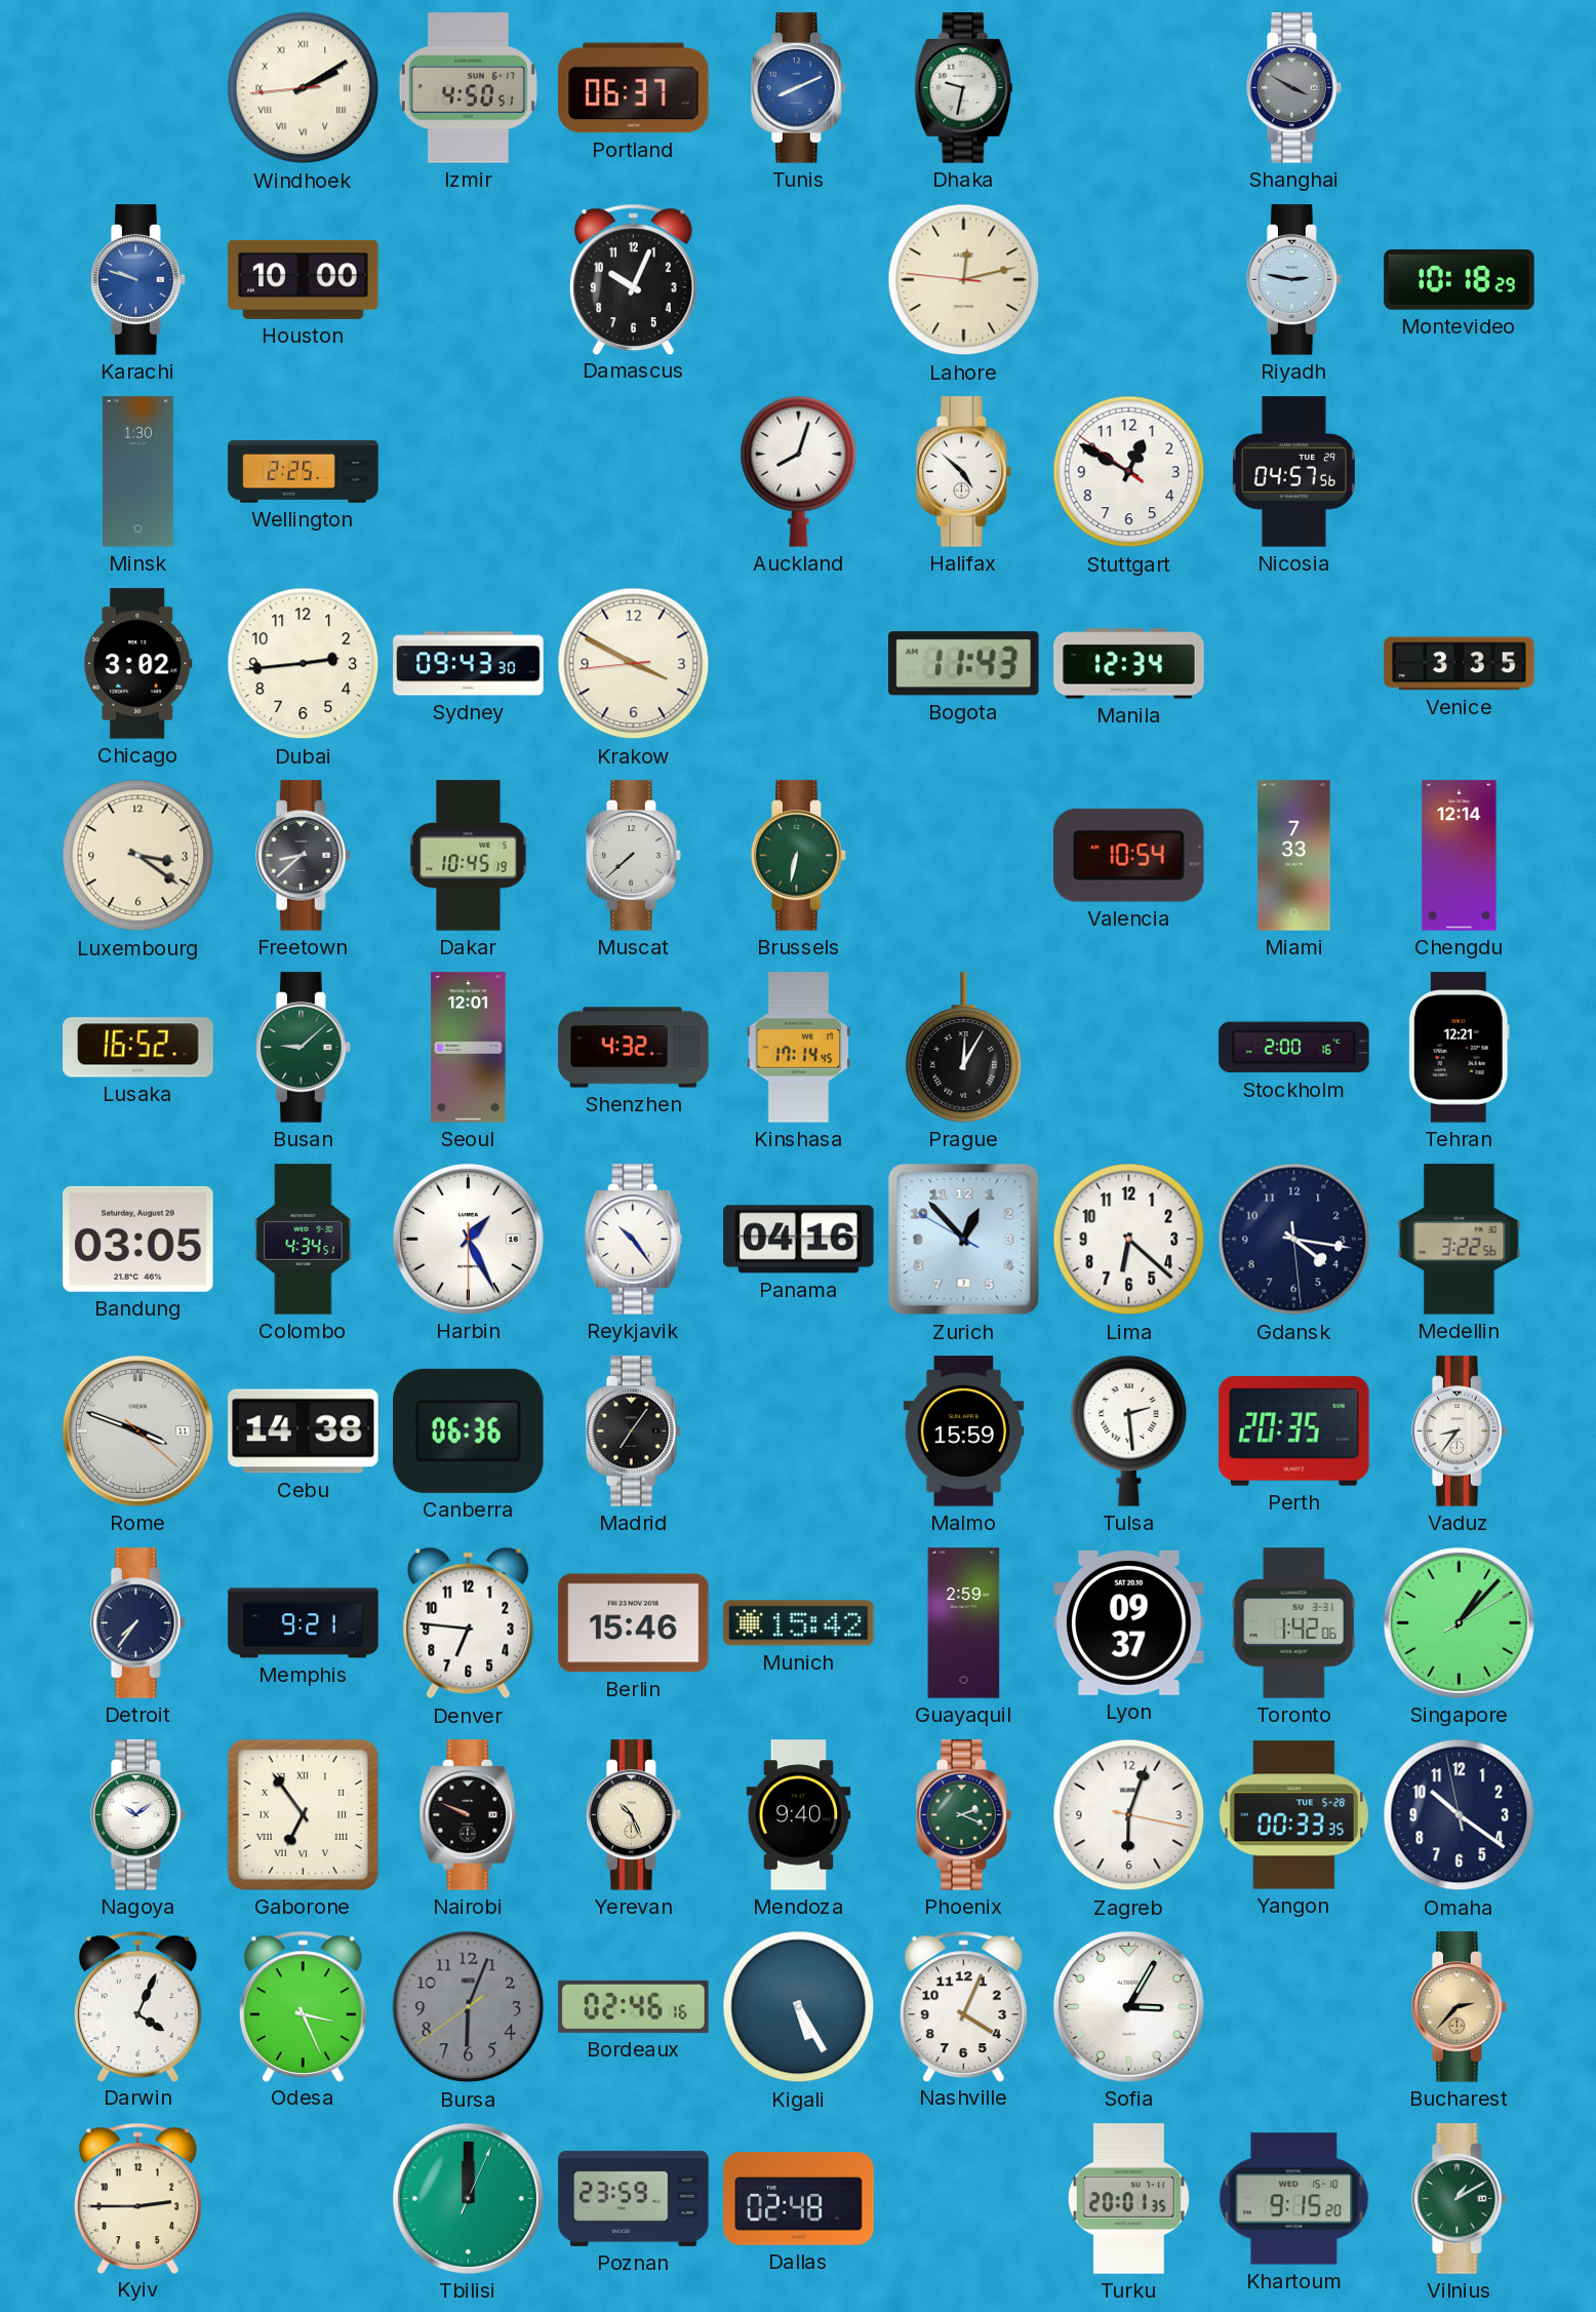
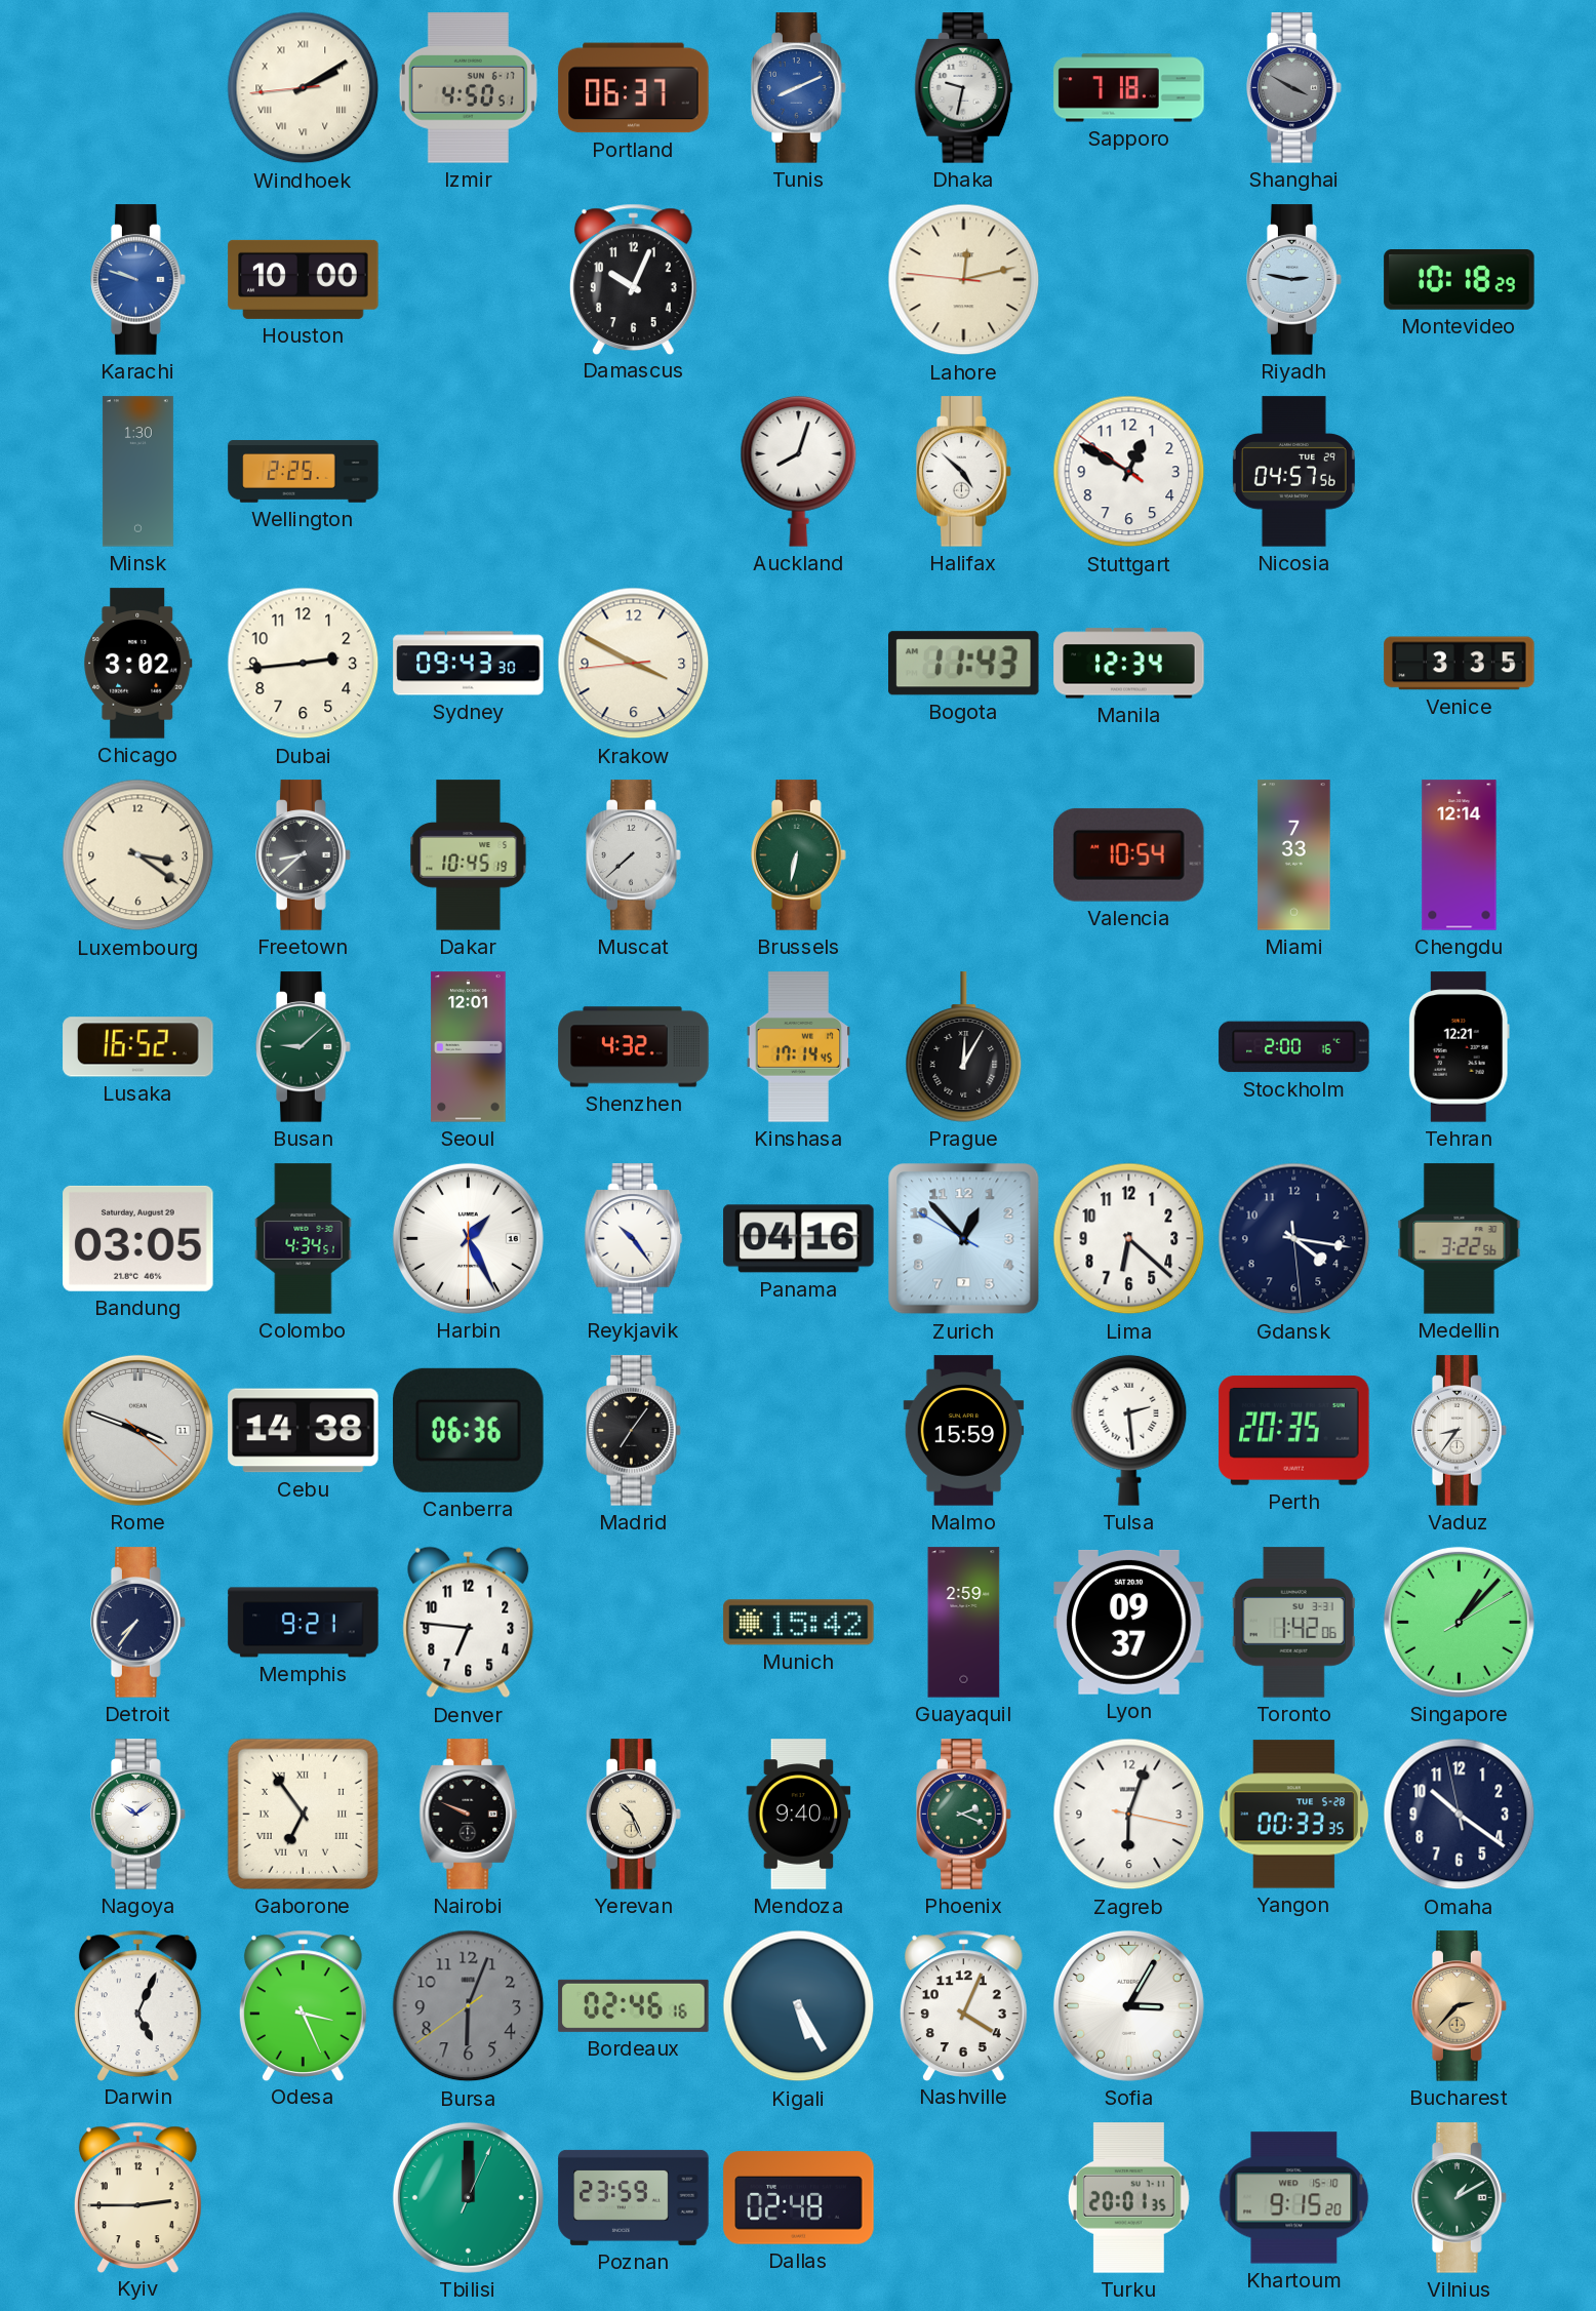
Sapporo: none -> 7:18
Berlin: 15:46 -> none
Darwin: 4:04 -> 5:04
